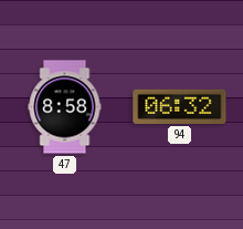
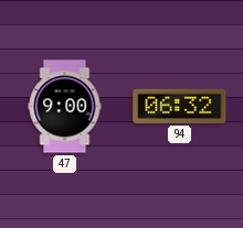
47: 8:58 -> 9:00
